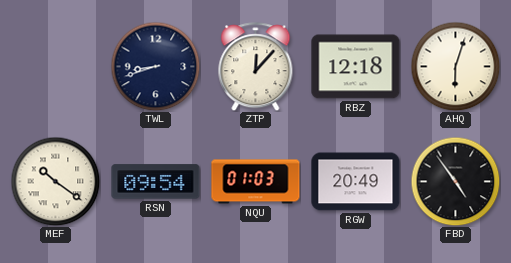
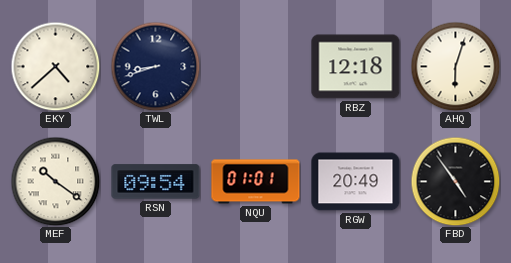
EKY: none -> 4:38
ZTP: 12:07 -> none
NQU: 01:03 -> 01:01
